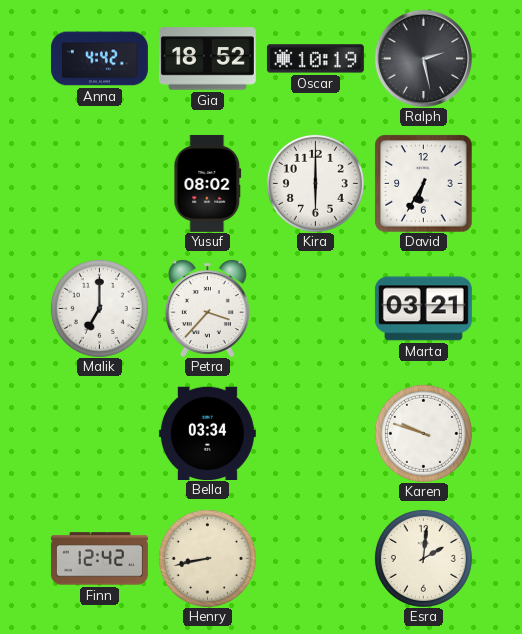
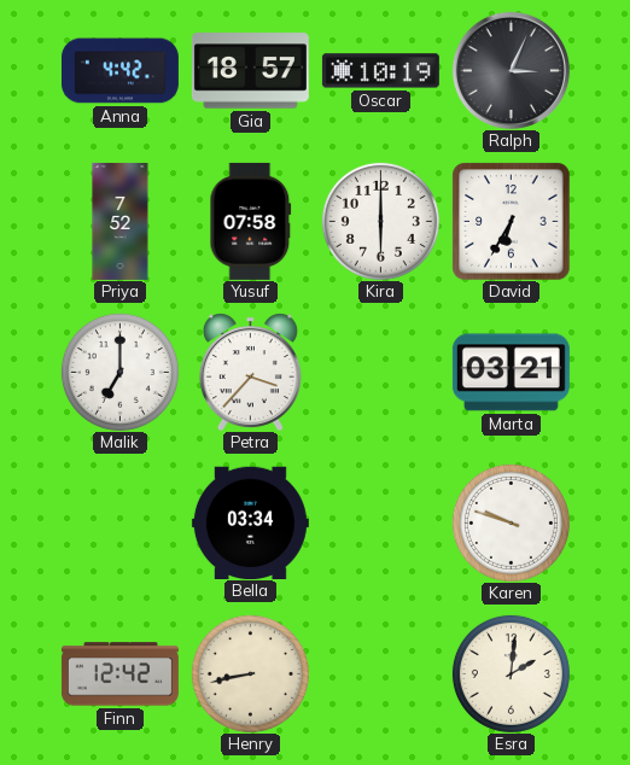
Gia: 18:52 -> 18:57
Ralph: 2:28 -> 3:04
Priya: none -> 7:52
Yusuf: 08:02 -> 07:58
